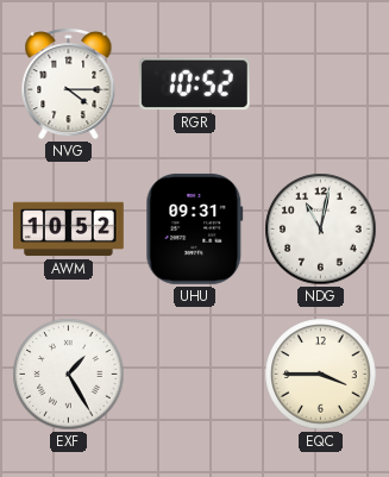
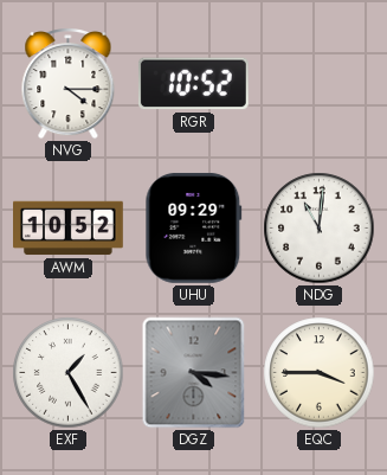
UHU: 09:31 -> 09:29
NDG: 11:02 -> 11:01
DGZ: none -> 4:16
